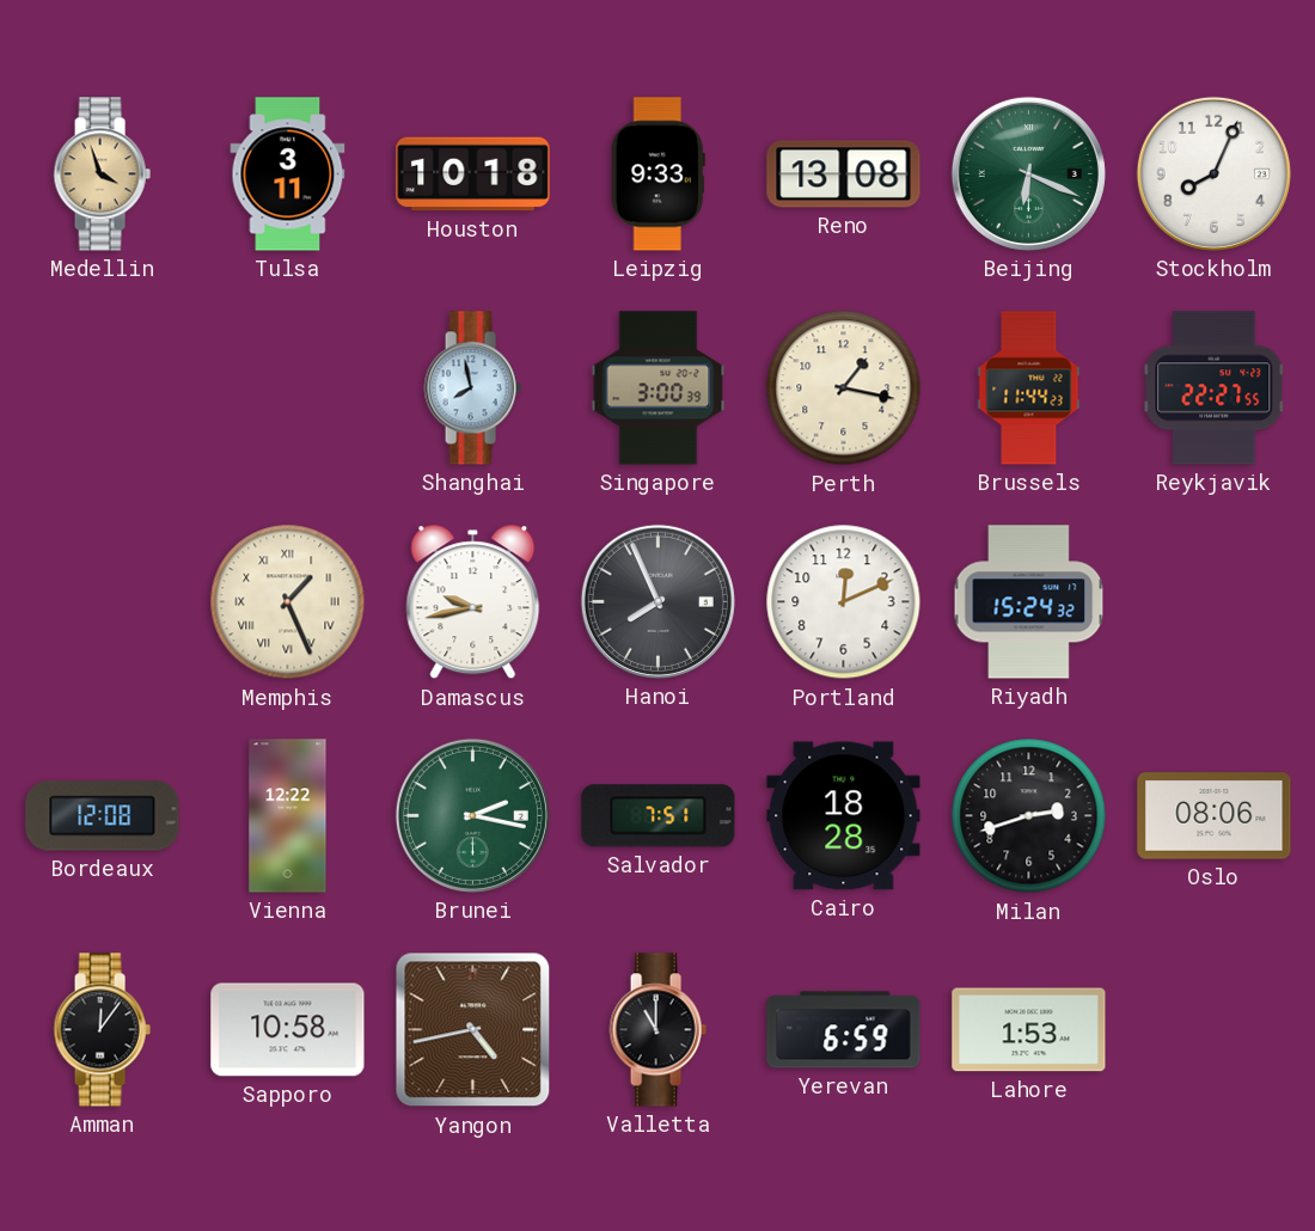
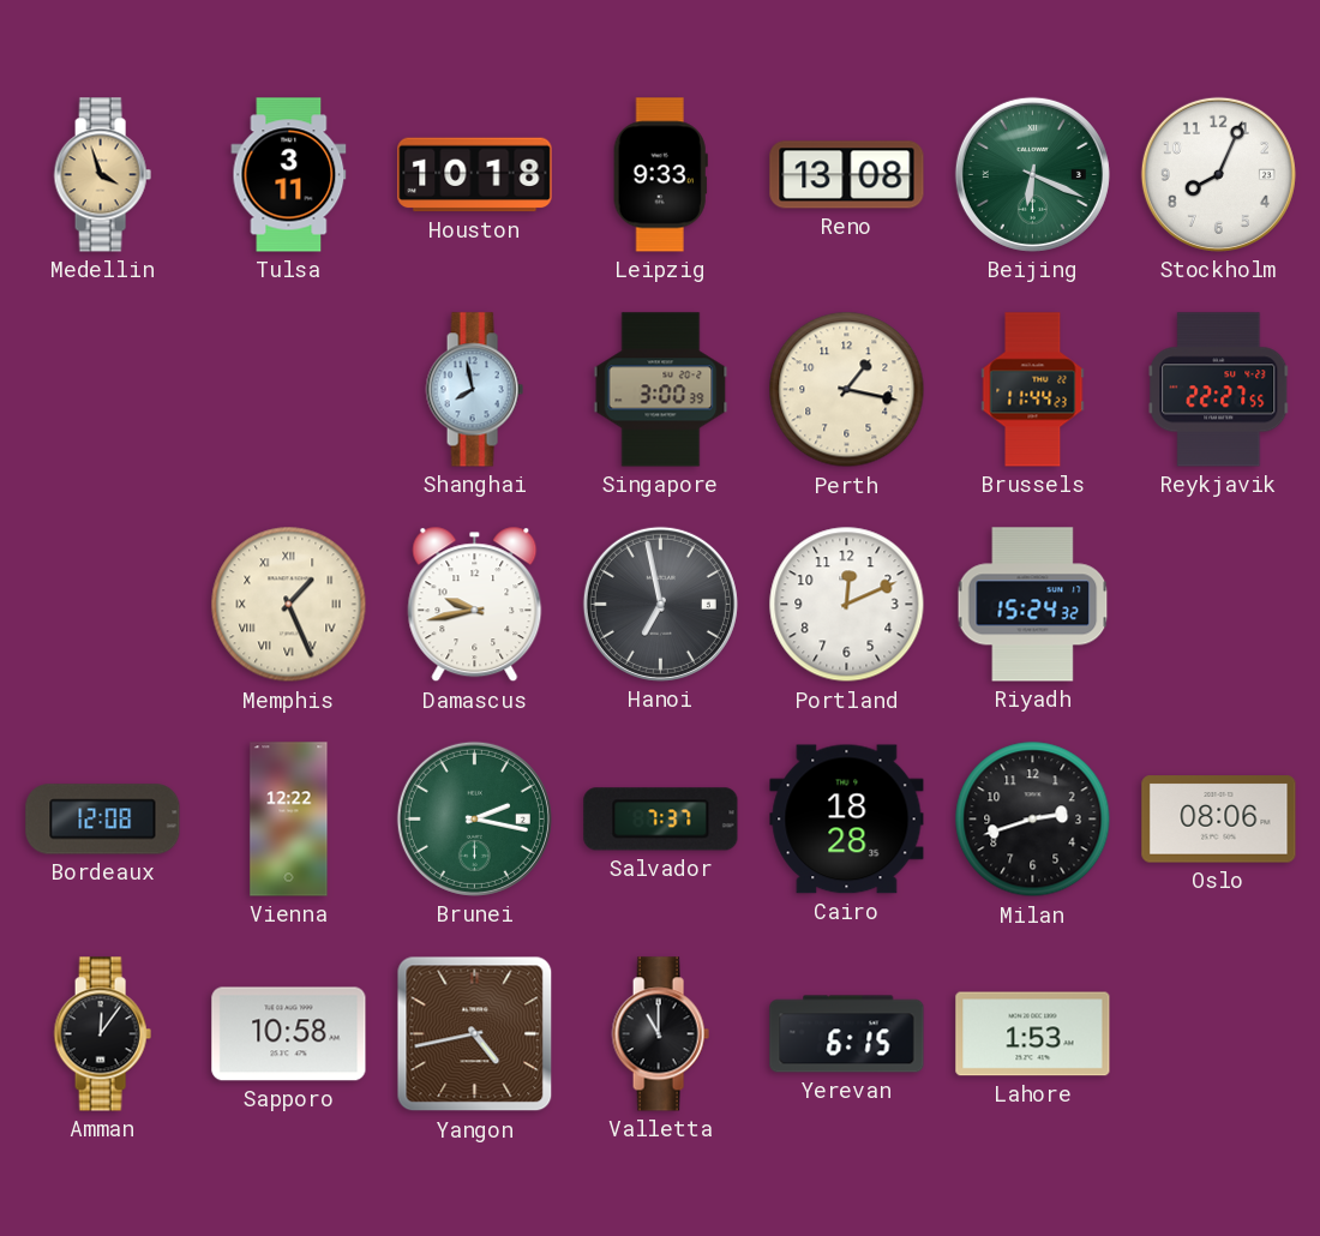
Hanoi: 7:56 -> 6:58
Salvador: 7:51 -> 7:37
Yerevan: 6:59 -> 6:15
